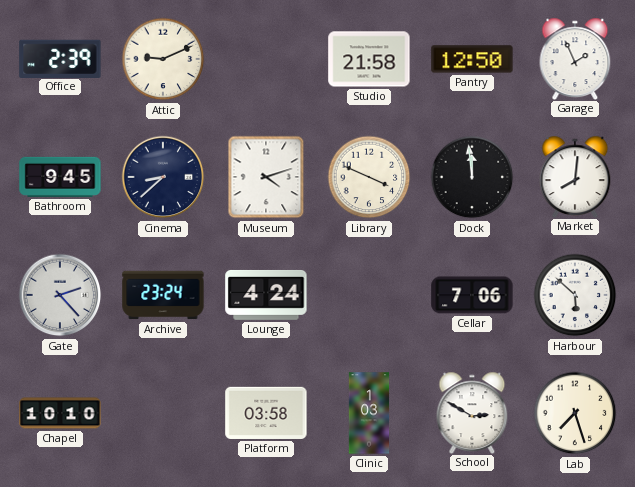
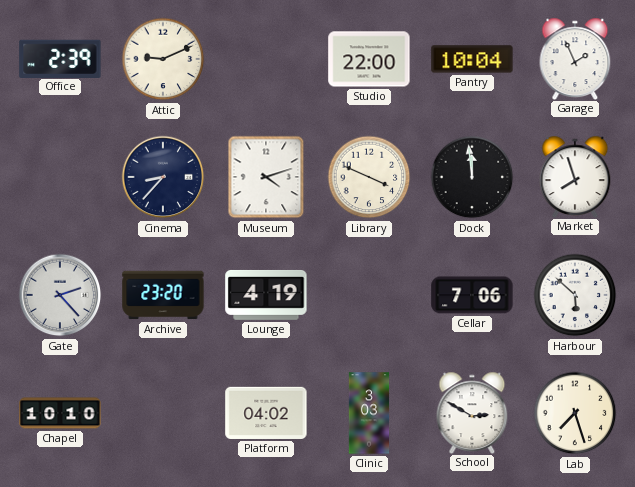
Studio: 21:58 -> 22:00
Pantry: 12:50 -> 10:04
Bathroom: 9:45 -> none
Cinema: 8:38 -> 8:37
Market: 8:01 -> 7:57
Archive: 23:24 -> 23:20
Lounge: 4:24 -> 4:19
Platform: 03:58 -> 04:02
Clinic: 1:03 -> 3:03
